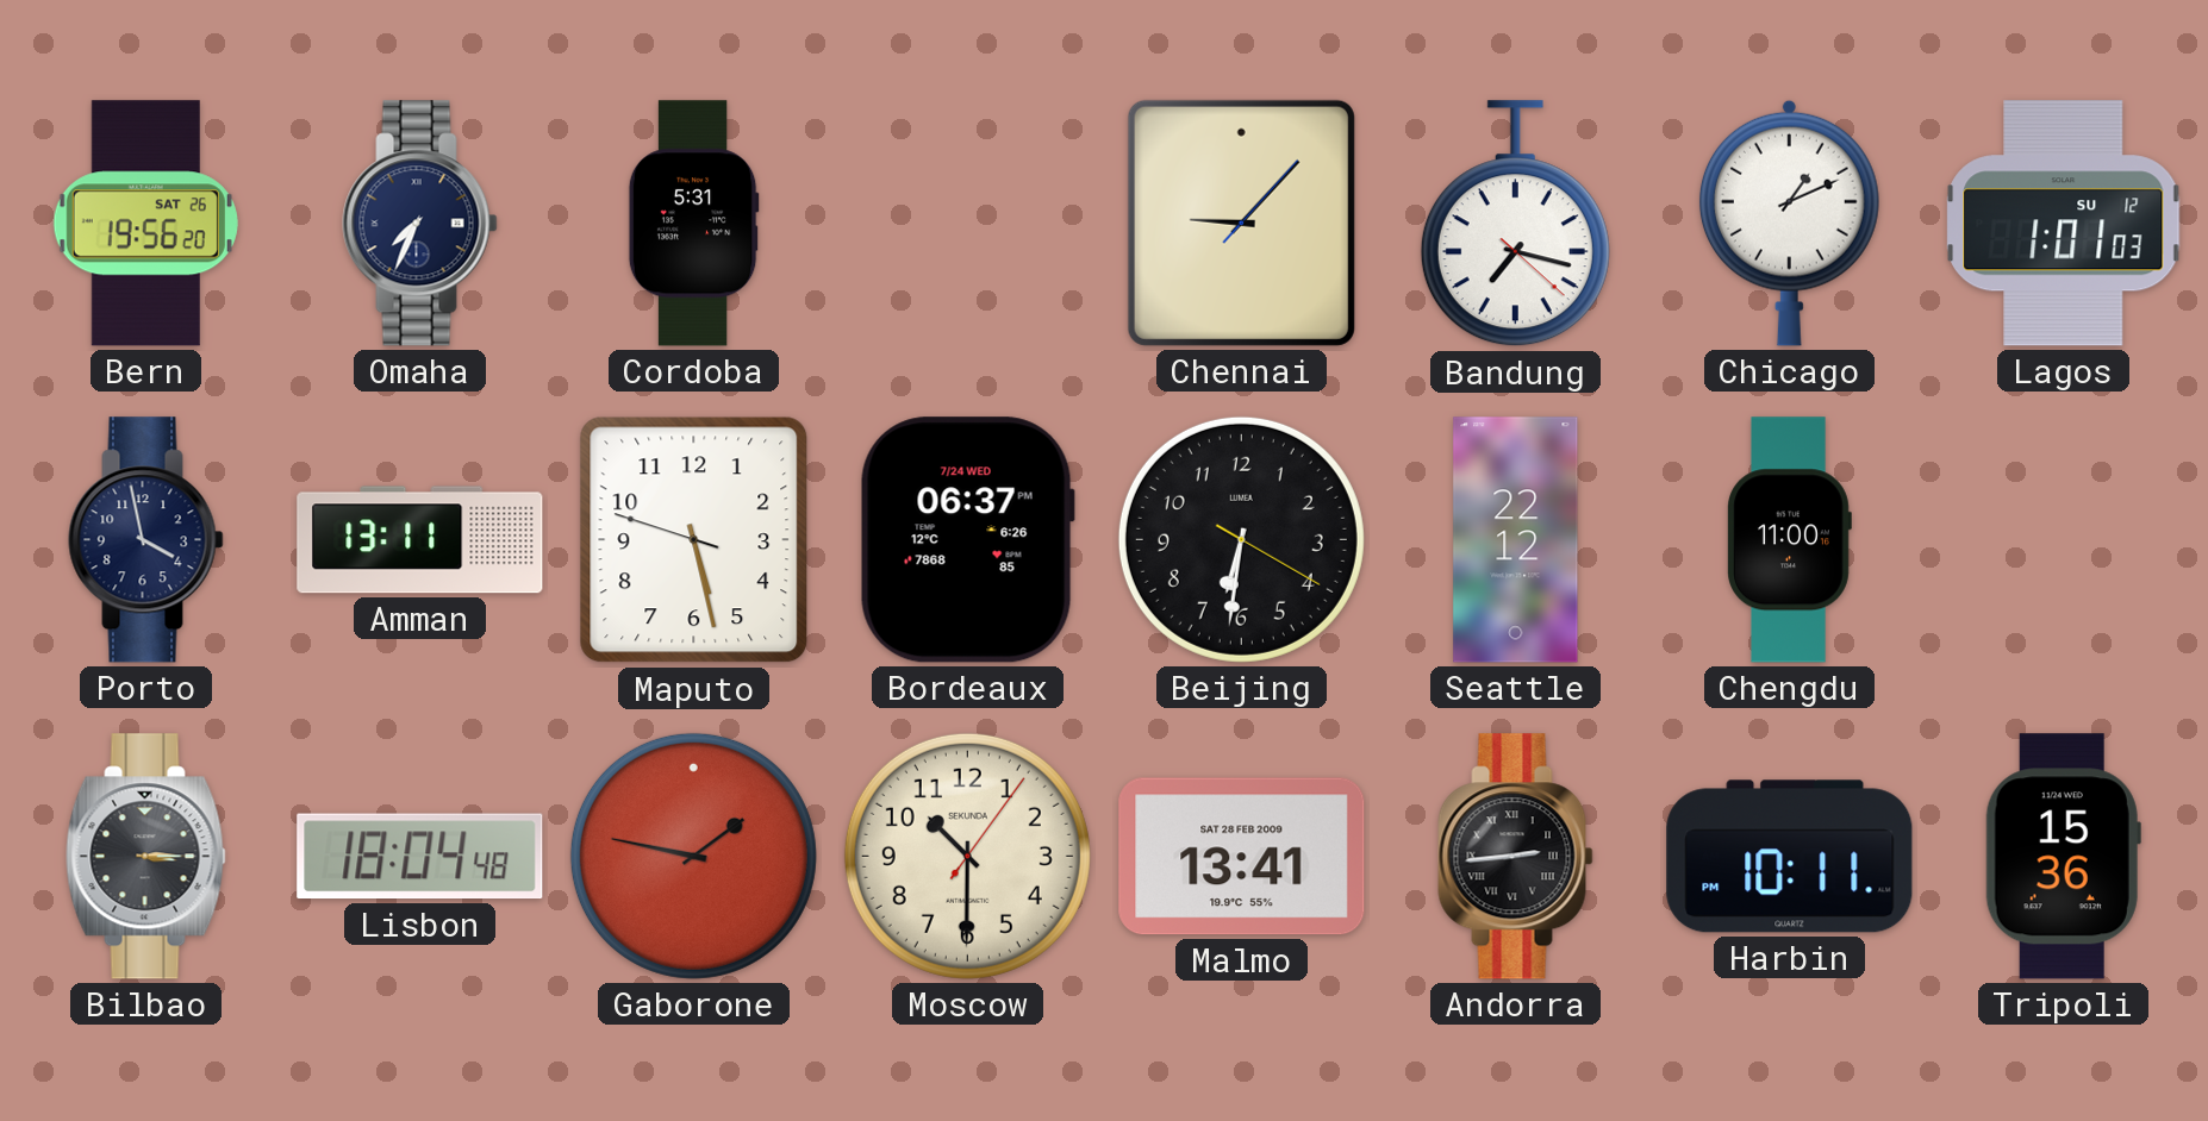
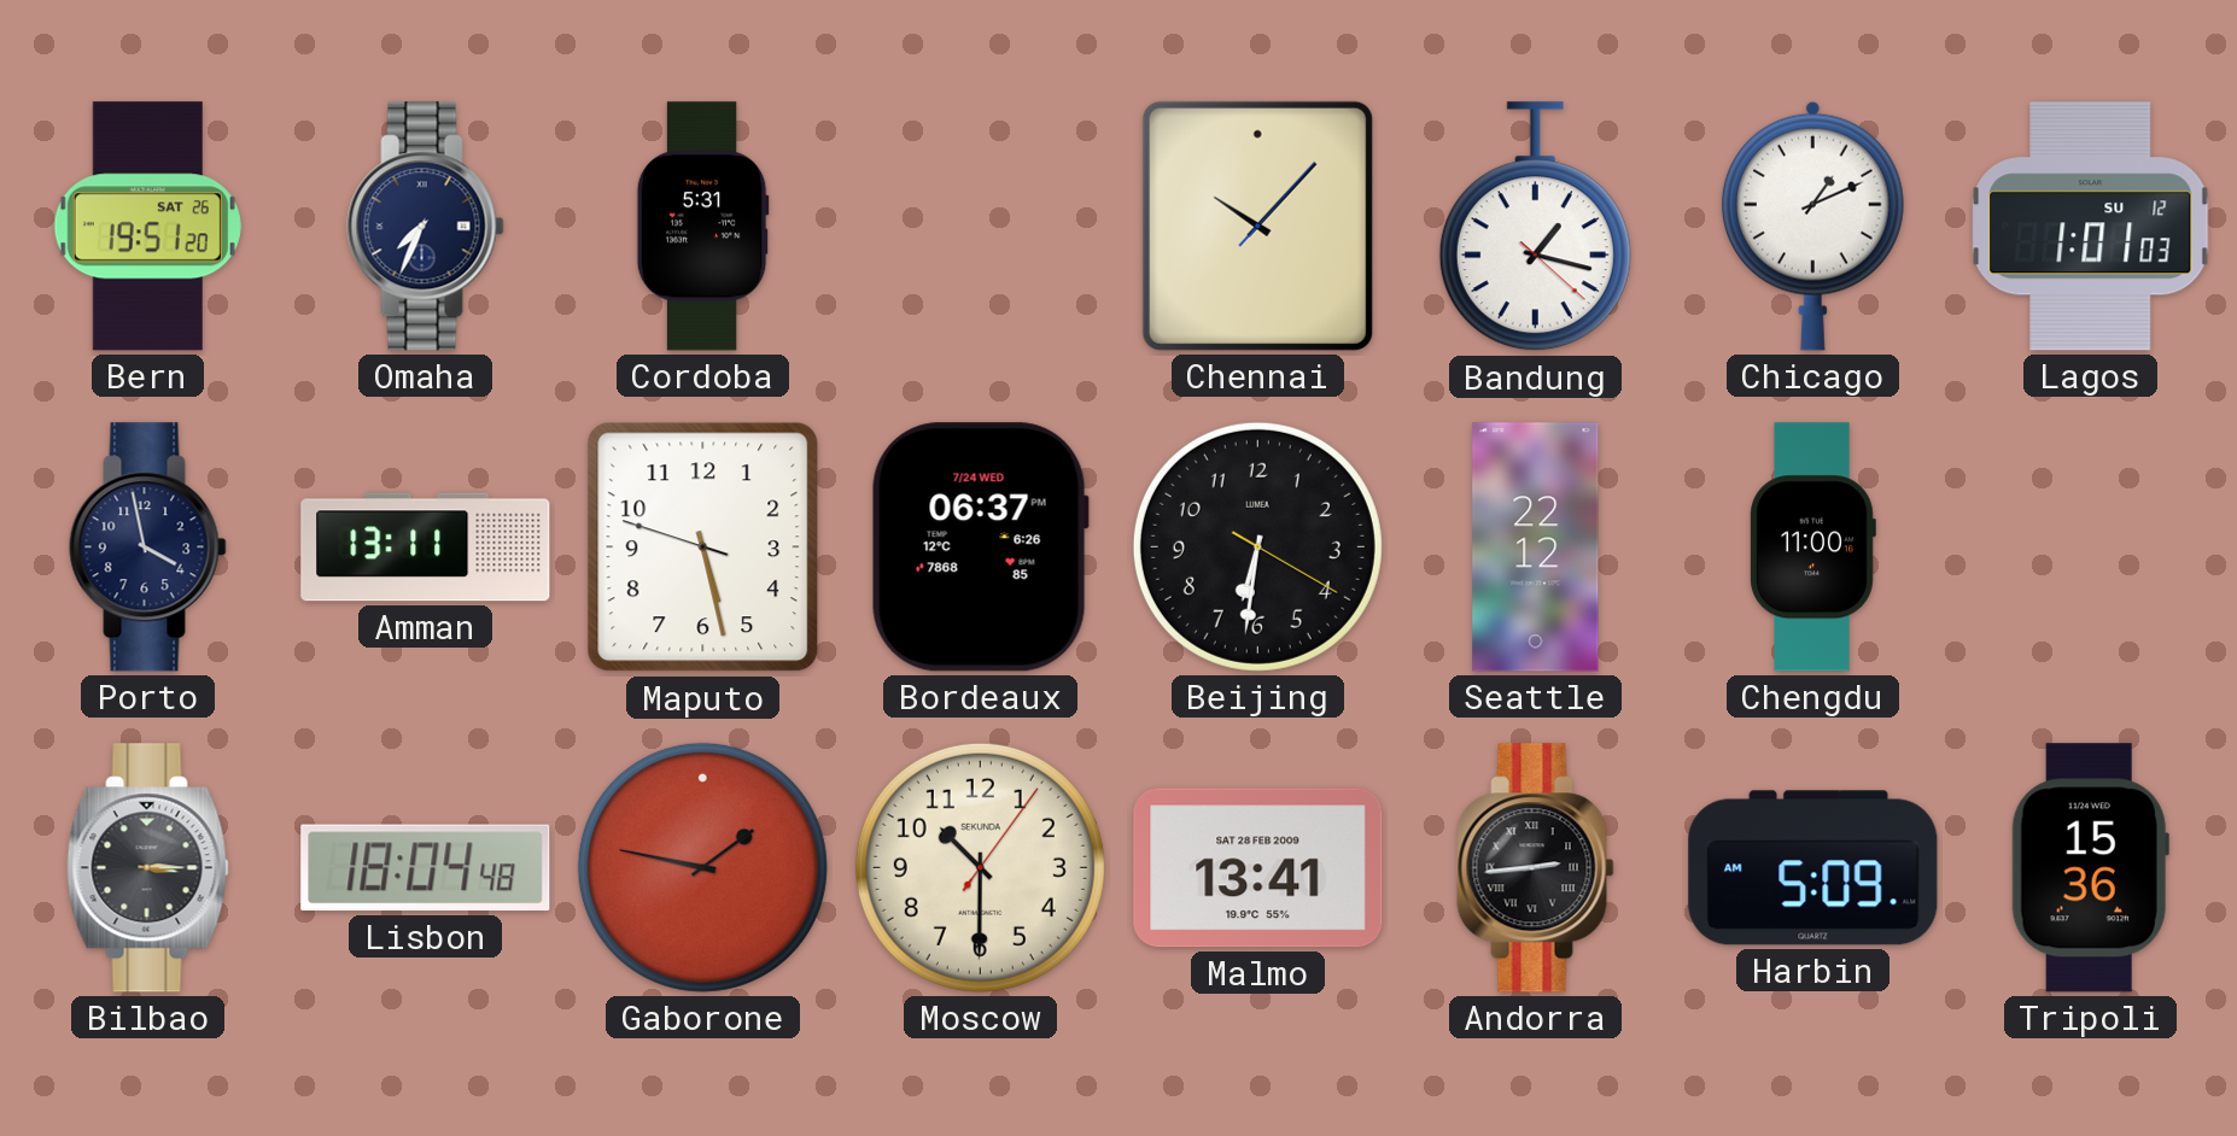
Bern: 19:56 -> 19:51
Chennai: 9:07 -> 10:07
Bandung: 7:17 -> 1:17
Harbin: 10:11 -> 5:09
